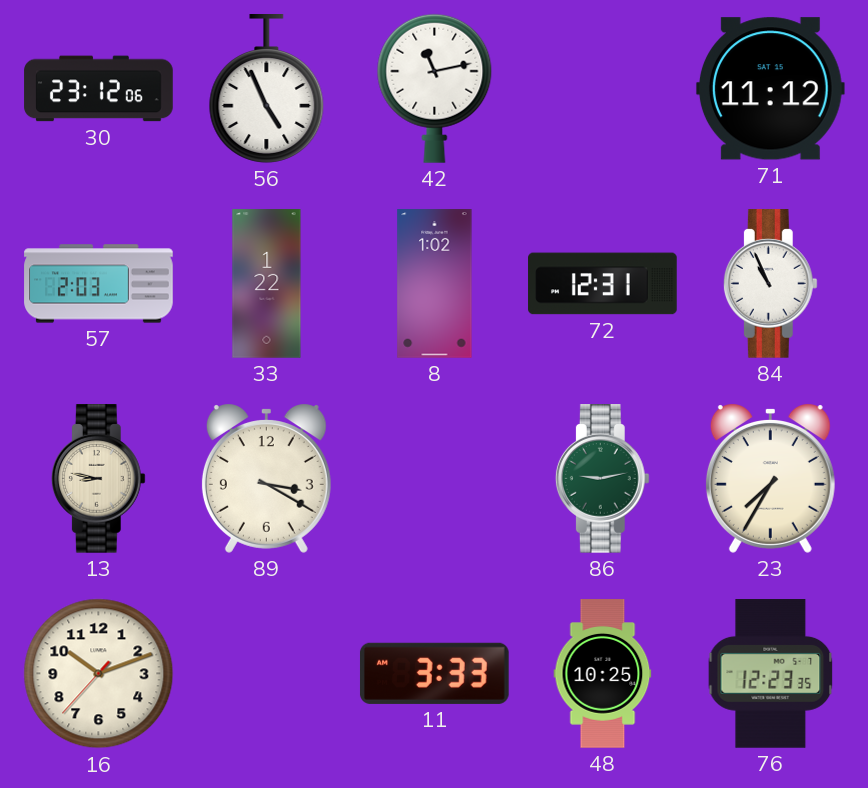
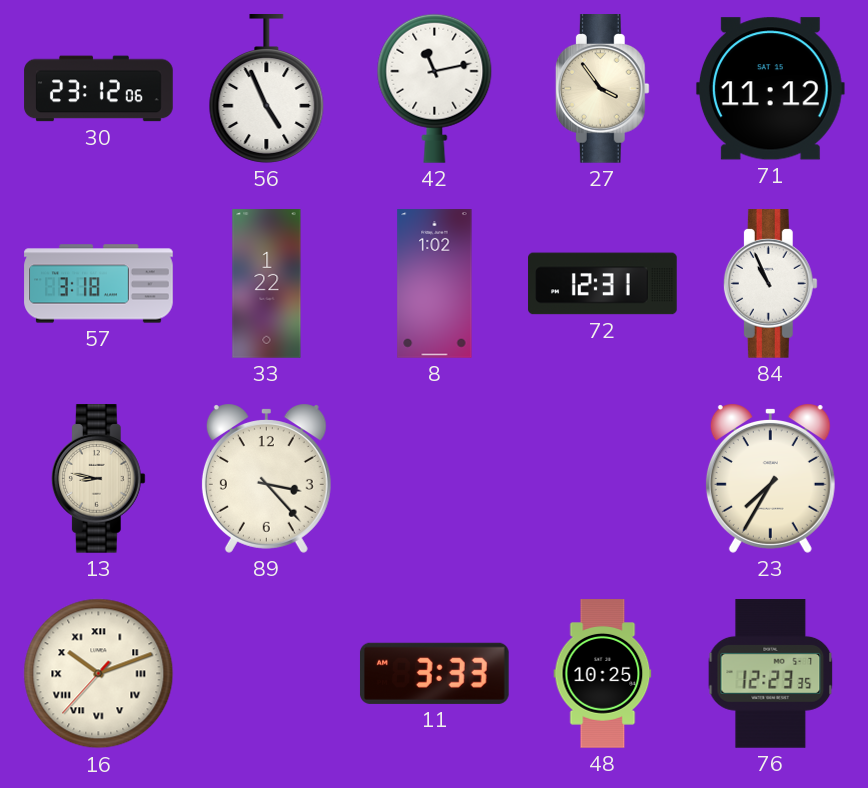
27: none -> 3:54
57: 2:03 -> 3:18
89: 3:20 -> 3:23
86: 9:13 -> none
16 numerals: Arabic -> Roman
